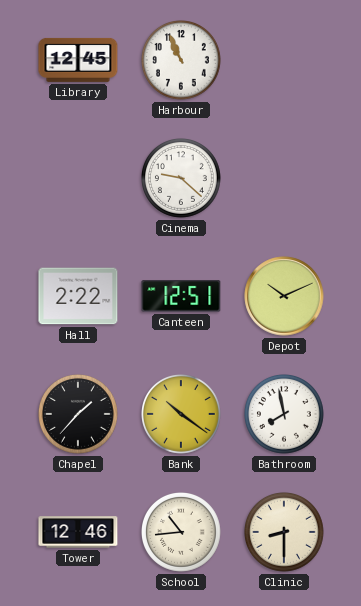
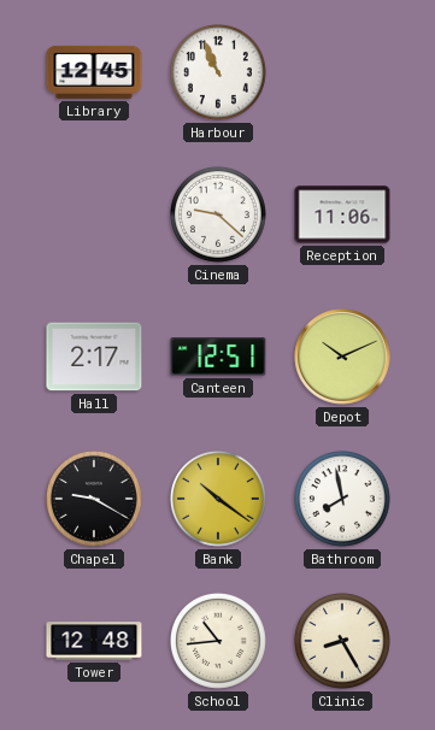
Reception: none -> 11:06
Hall: 2:22 -> 2:17
Chapel: 1:37 -> 9:20
Tower: 12:46 -> 12:48
Clinic: 8:30 -> 8:25
